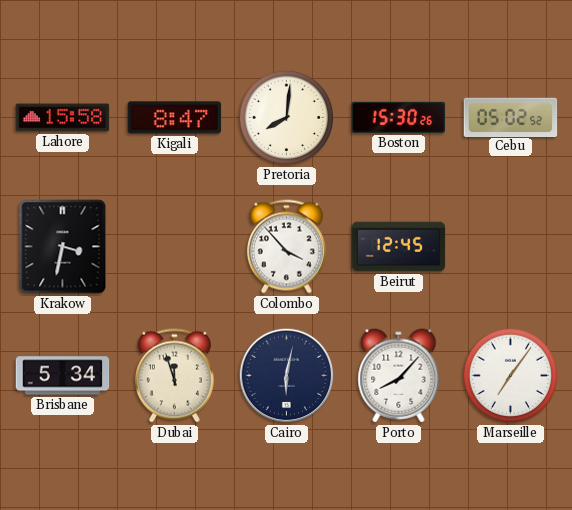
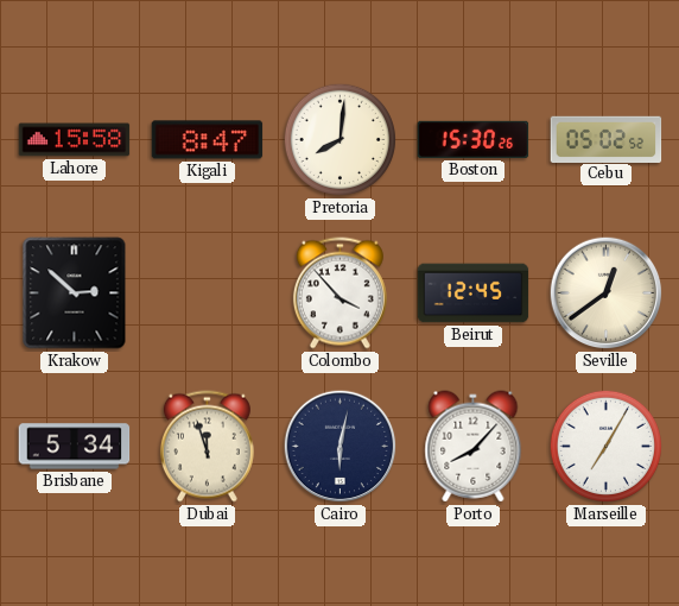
Krakow: 3:32 -> 2:52
Seville: none -> 12:39
Marseille: 7:06 -> 7:05
